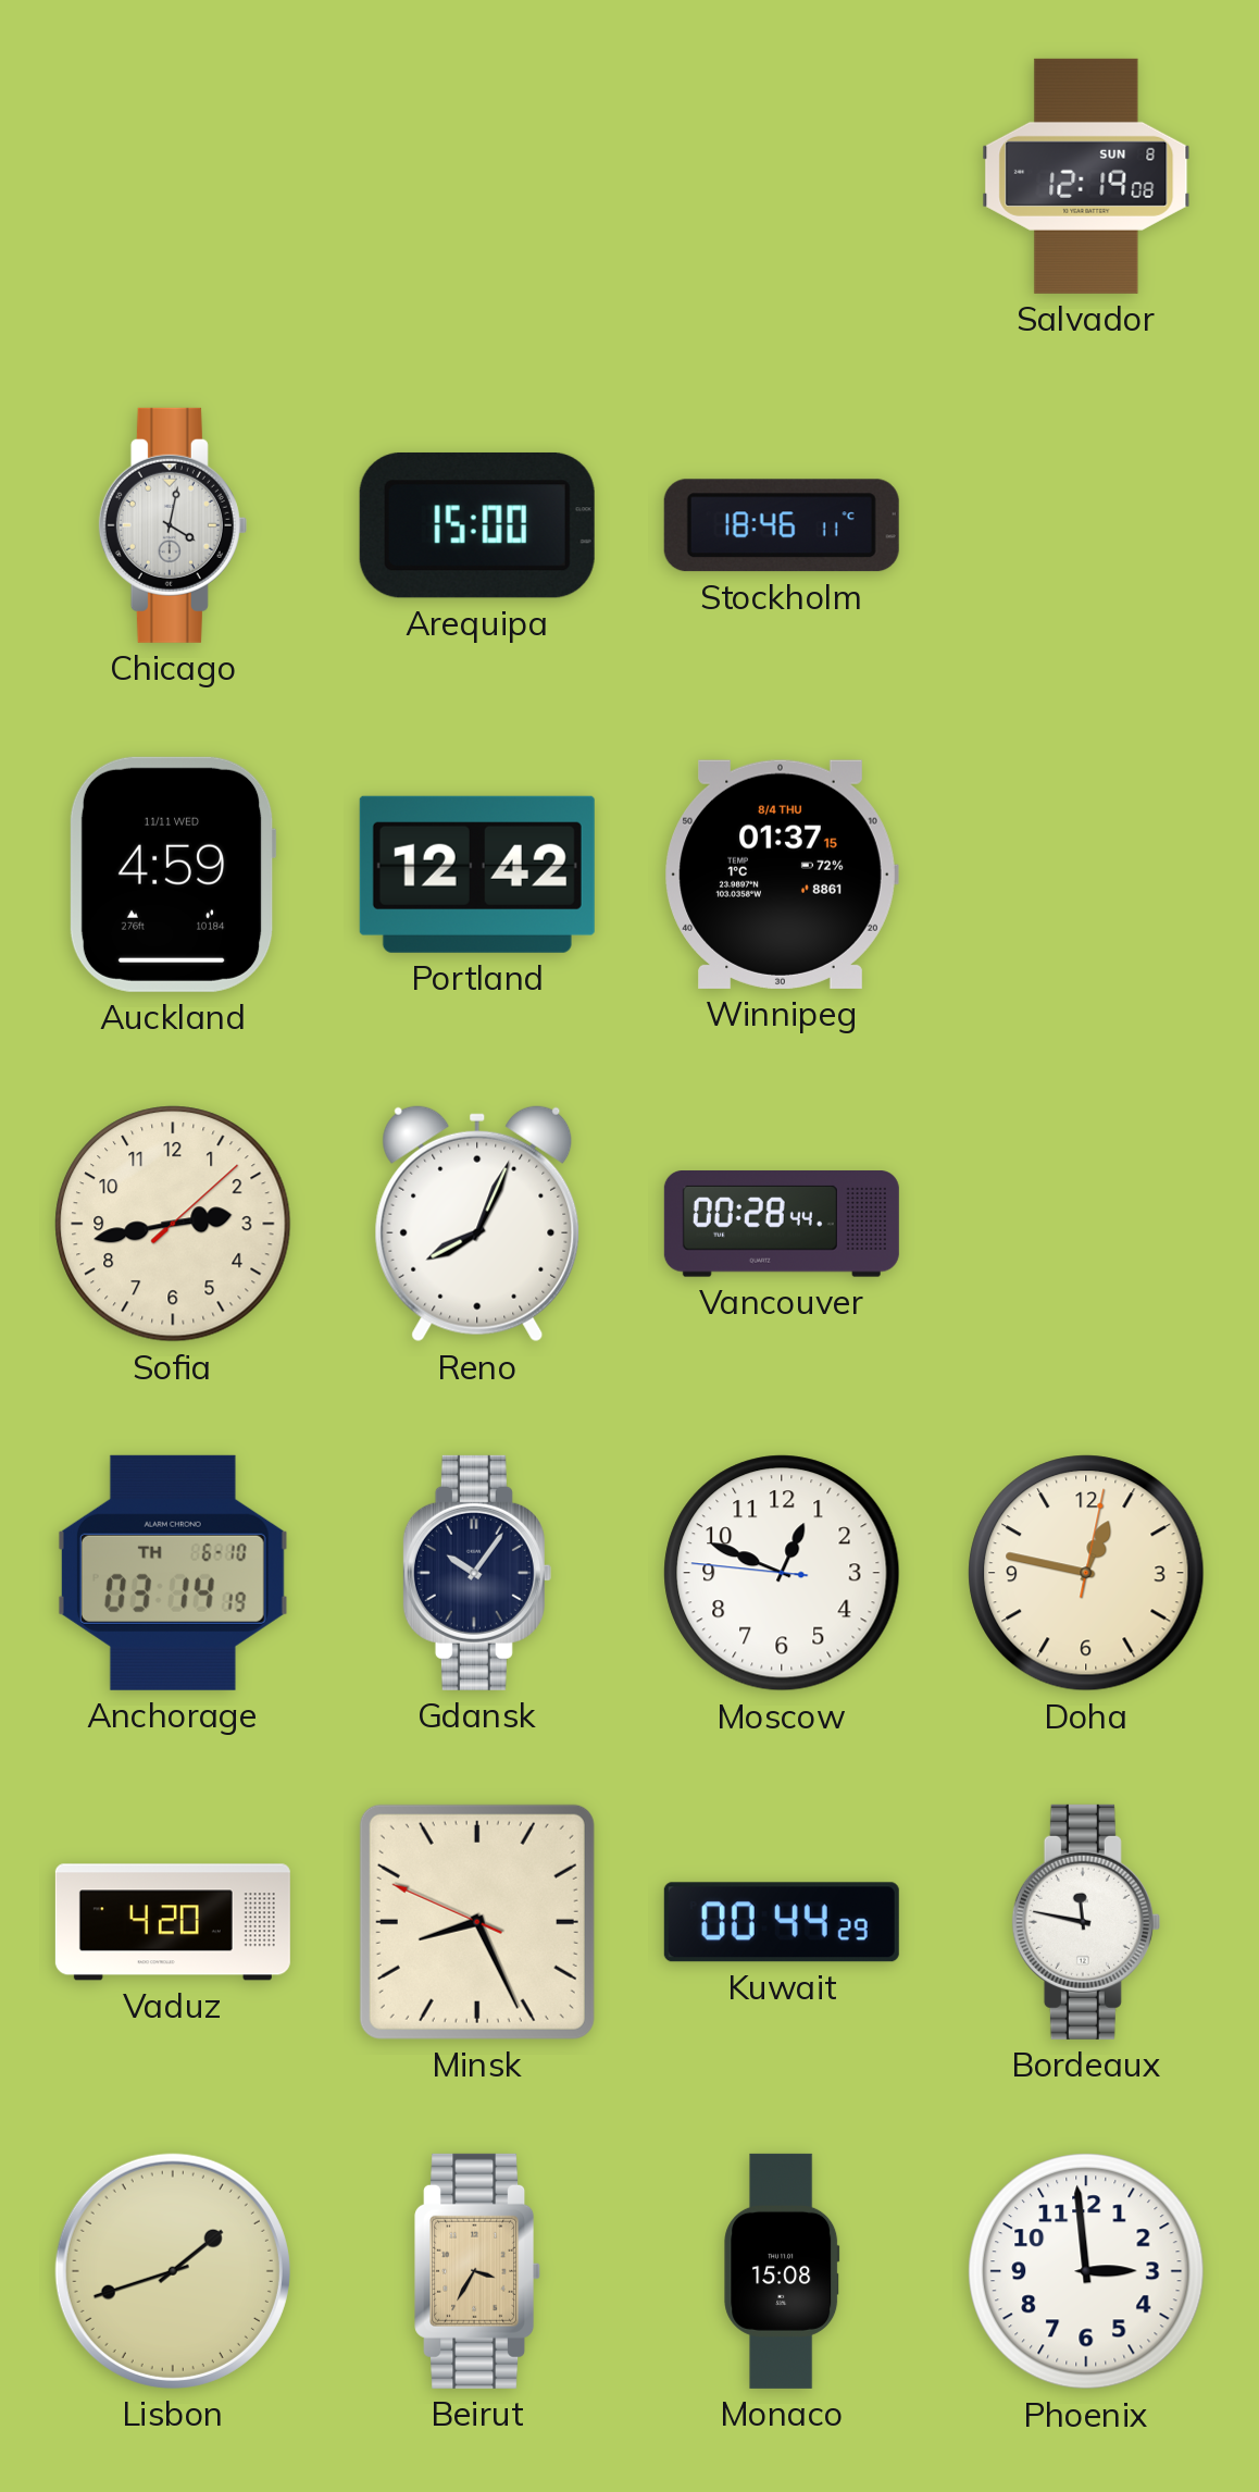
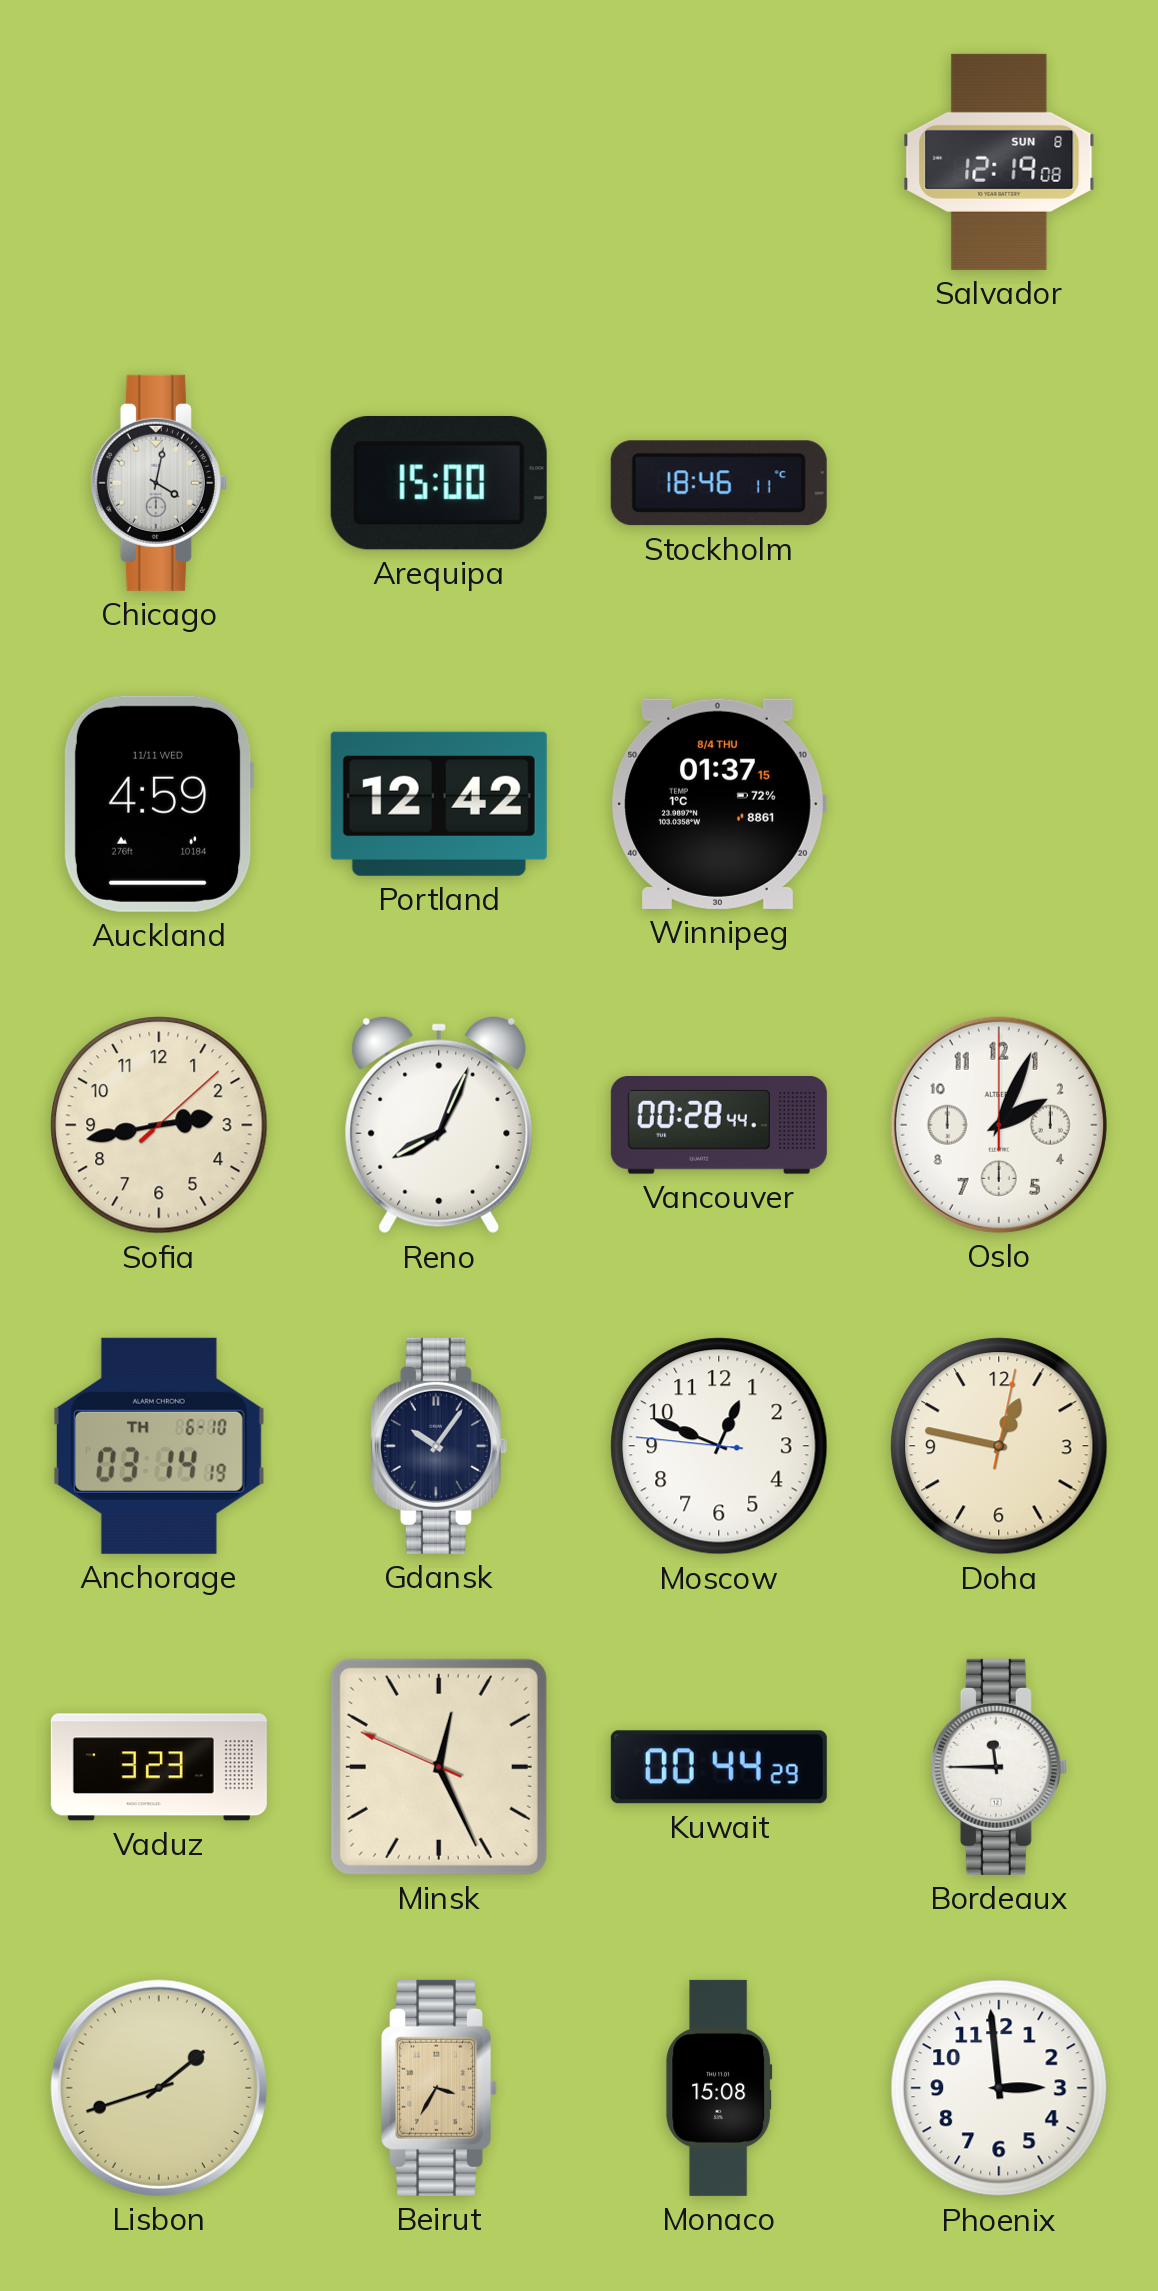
Oslo: none -> 2:04
Vaduz: 4:20 -> 3:23
Minsk: 8:25 -> 12:25
Bordeaux: 11:47 -> 11:45
